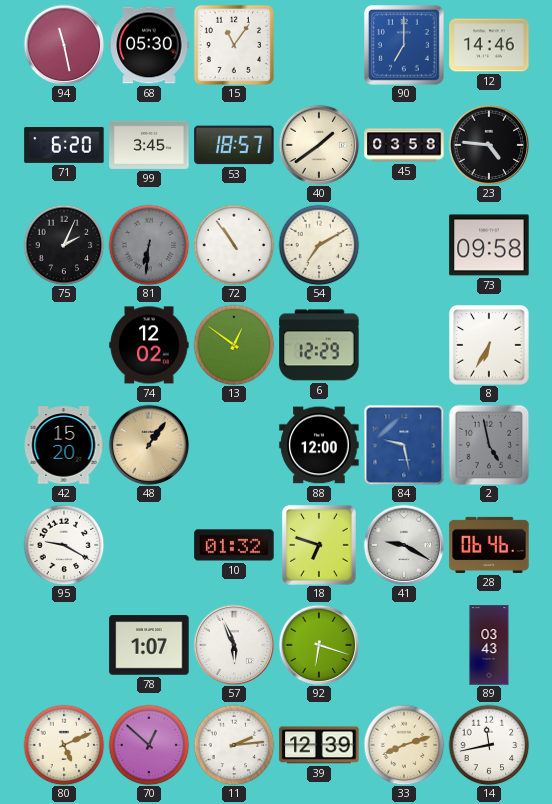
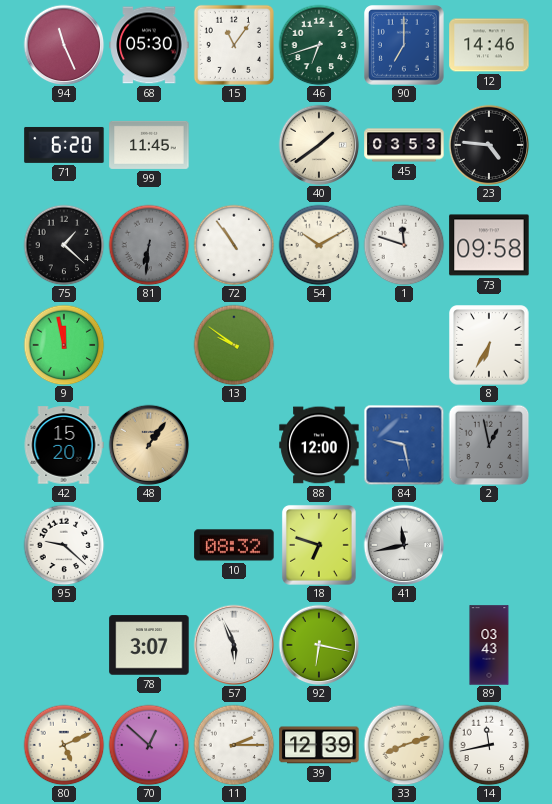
94: 11:28 -> 11:26
46: none -> 6:42
99: 3:45 -> 11:45
53: 18:57 -> none
45: 03:58 -> 03:53
75: 2:04 -> 1:22
54: 7:10 -> 10:10
1: none -> 11:48
9: none -> 11:58
74: 12:02 -> none
13: 12:51 -> 9:51
6: 12:29 -> none
2: 4:58 -> 12:58
95: 9:20 -> 9:22
10: 01:32 -> 08:32
41: 9:20 -> 11:43
28: 06:46 -> none
78: 1:07 -> 3:07
92: 6:18 -> 6:17
11: 2:14 -> 2:15
